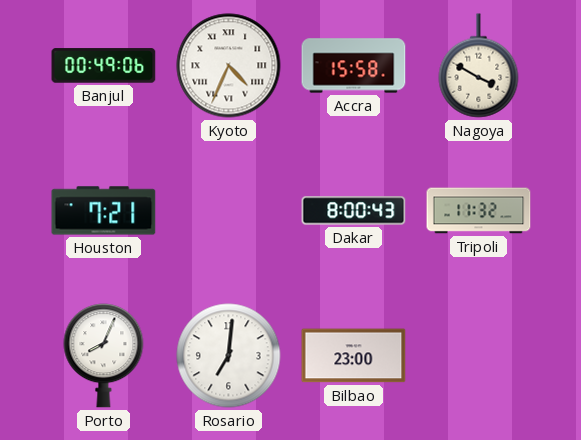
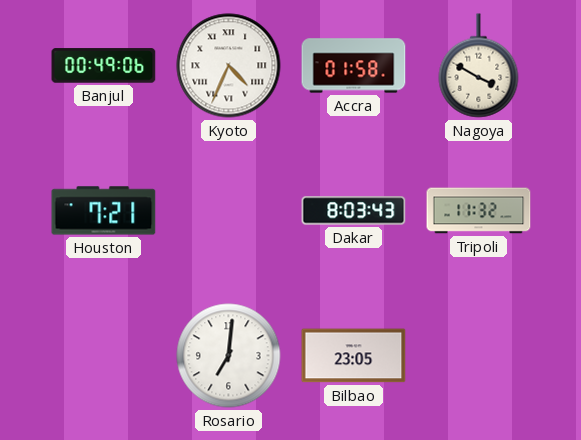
Accra: 15:58 -> 01:58
Dakar: 8:00 -> 8:03
Porto: 8:04 -> none
Bilbao: 23:00 -> 23:05
